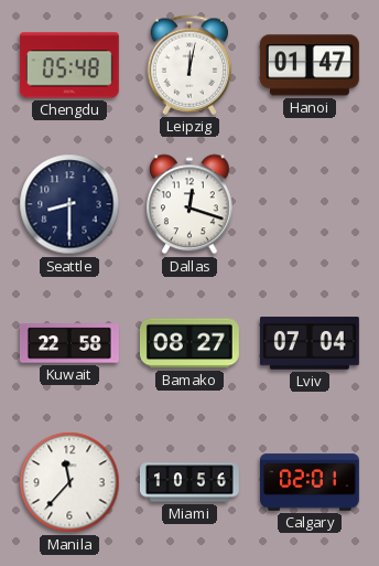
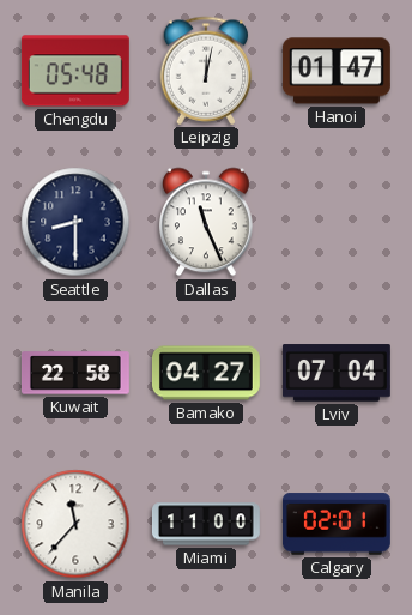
Dallas: 12:18 -> 11:26
Bamako: 08:27 -> 04:27
Miami: 10:56 -> 11:00
